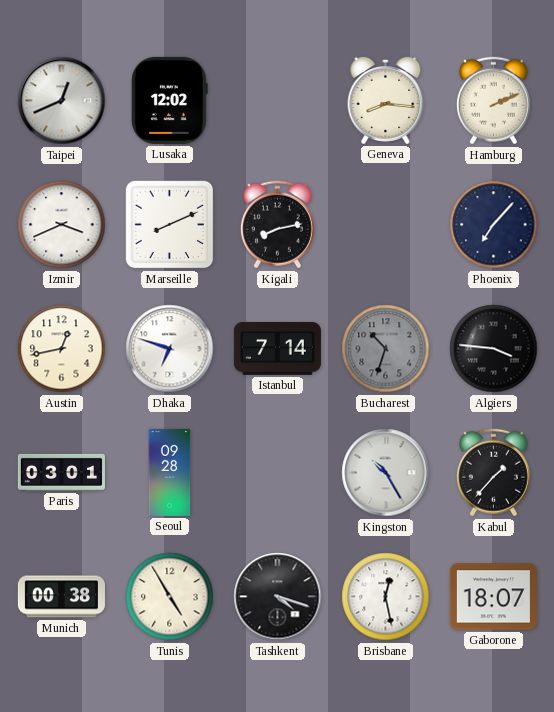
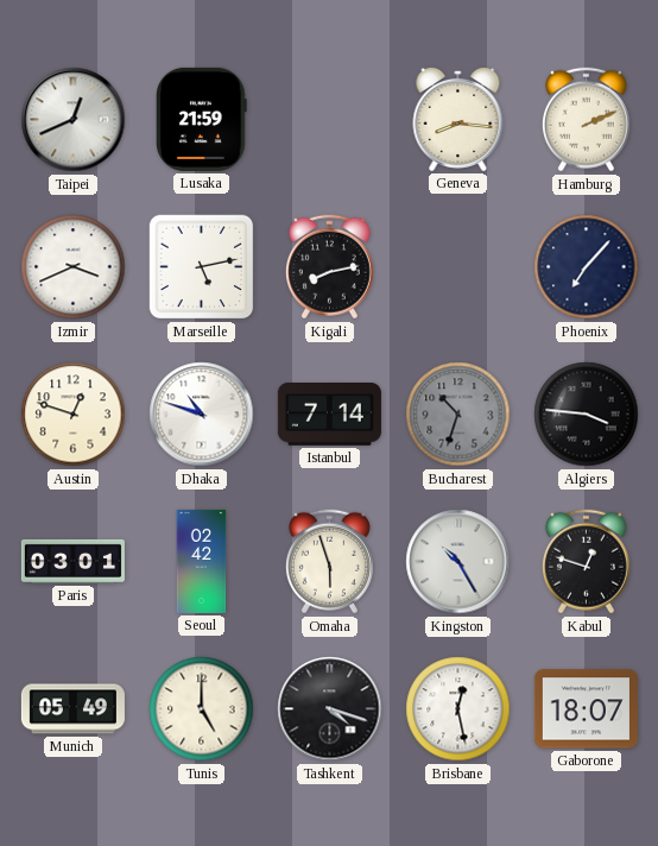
Lusaka: 12:02 -> 21:59
Marseille: 8:11 -> 5:13
Austin: 12:43 -> 12:48
Dhaka: 6:48 -> 10:48
Seoul: 09:28 -> 02:42
Omaha: none -> 5:57
Kabul: 1:37 -> 12:48
Munich: 00:38 -> 05:49
Tunis: 4:55 -> 5:00
